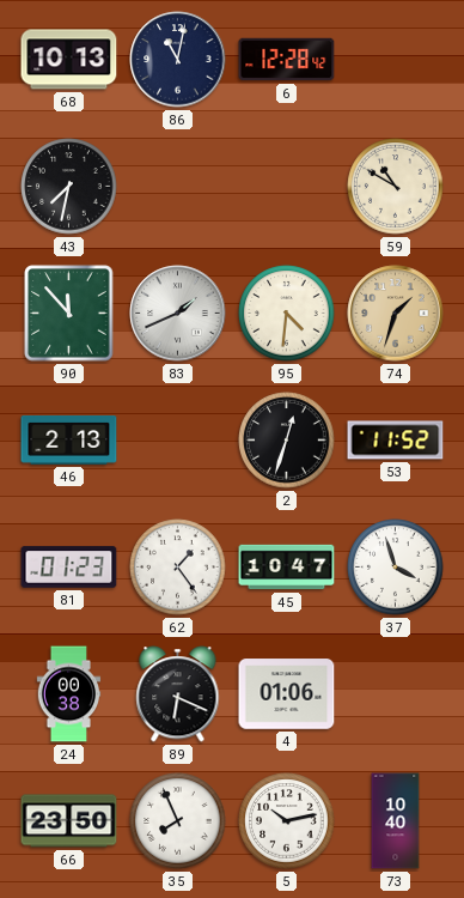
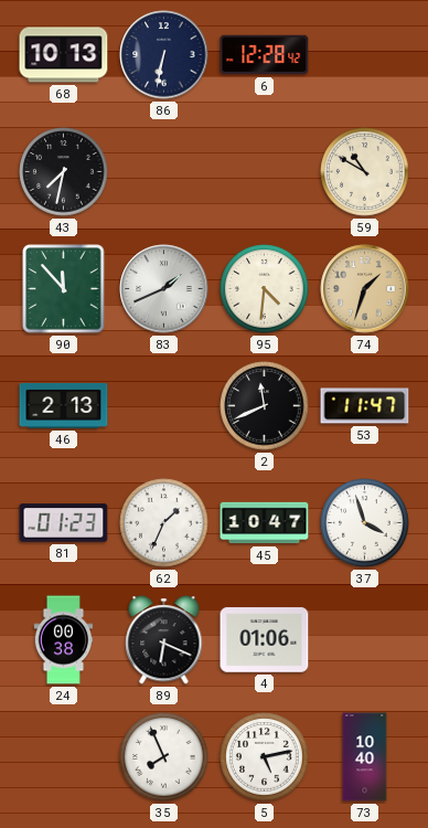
86: 11:02 -> 6:32
2: 12:33 -> 11:41
53: 11:52 -> 11:47
62: 1:24 -> 1:34
66: 23:50 -> none
5: 10:13 -> 5:13
